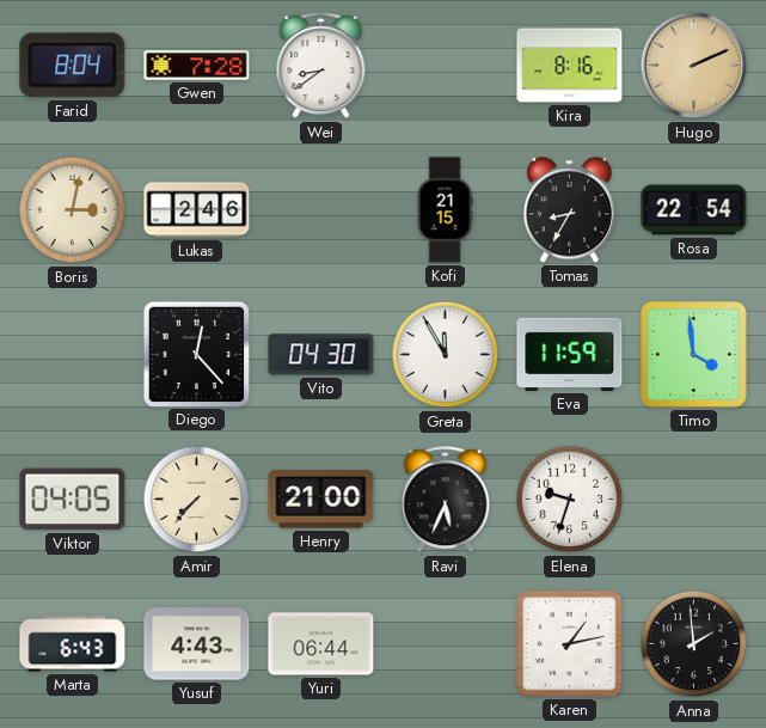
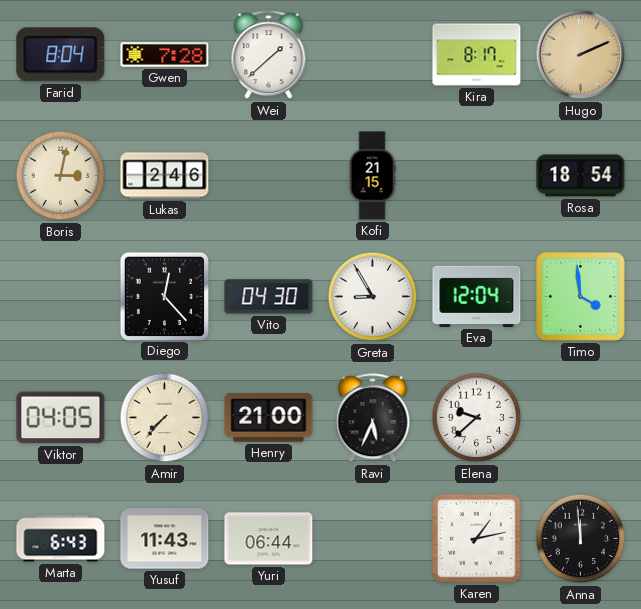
Wei: 8:39 -> 1:38
Kira: 8:16 -> 8:17
Tomas: 8:35 -> none
Rosa: 22:54 -> 18:54
Greta: 11:55 -> 8:55
Eva: 11:59 -> 12:04
Elena: 9:33 -> 9:38
Yusuf: 4:43 -> 11:43
Anna: 1:59 -> 11:59
